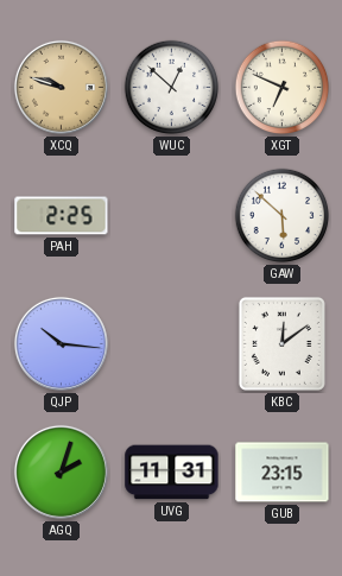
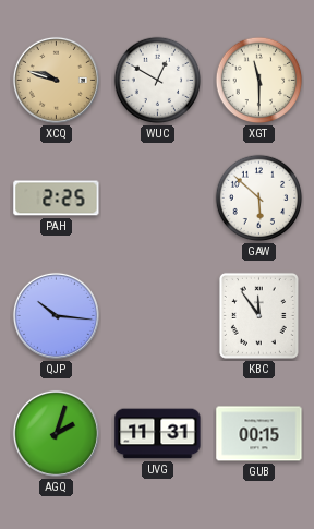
WUC: 12:52 -> 12:50
XGT: 6:49 -> 11:30
KBC: 12:09 -> 11:54
GUB: 23:15 -> 00:15
